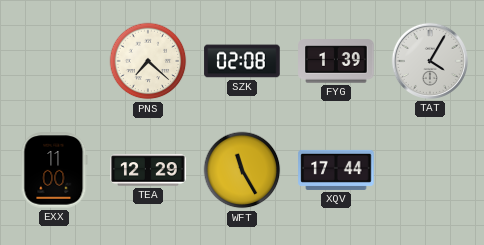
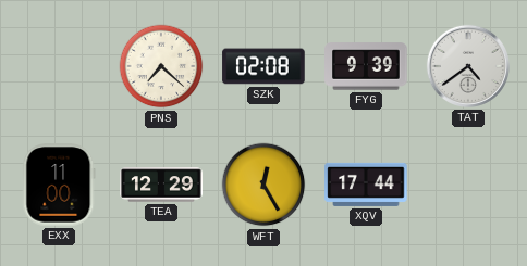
FYG: 1:39 -> 9:39
TAT: 4:05 -> 4:39
WFT: 11:25 -> 12:25
